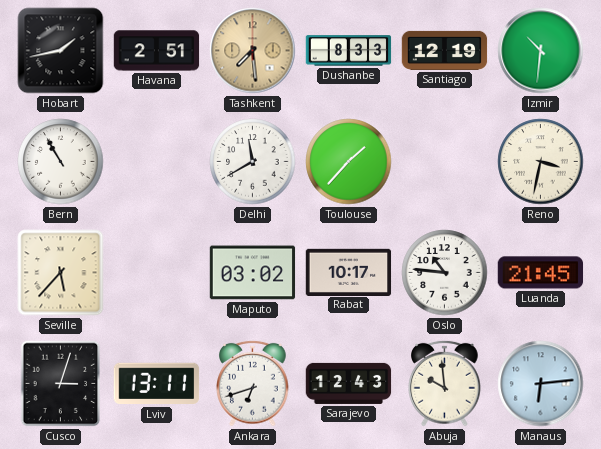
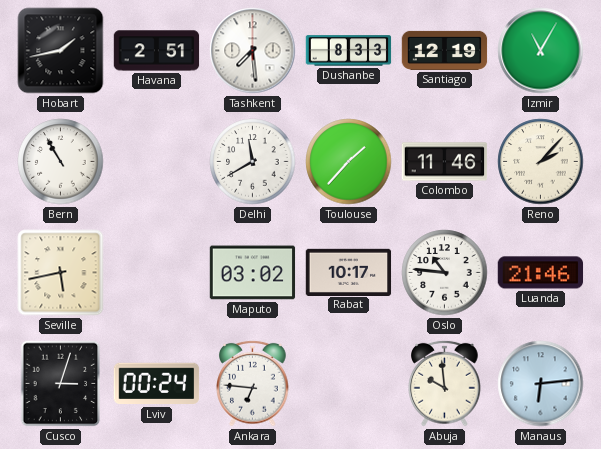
Tashkent dial: champagne -> white
Izmir: 10:31 -> 11:05
Colombo: none -> 11:46
Reno: 3:32 -> 2:07
Seville: 5:37 -> 5:43
Luanda: 21:45 -> 21:46
Lviv: 13:11 -> 00:24
Ankara: 6:42 -> 6:46
Sarajevo: 12:43 -> none
